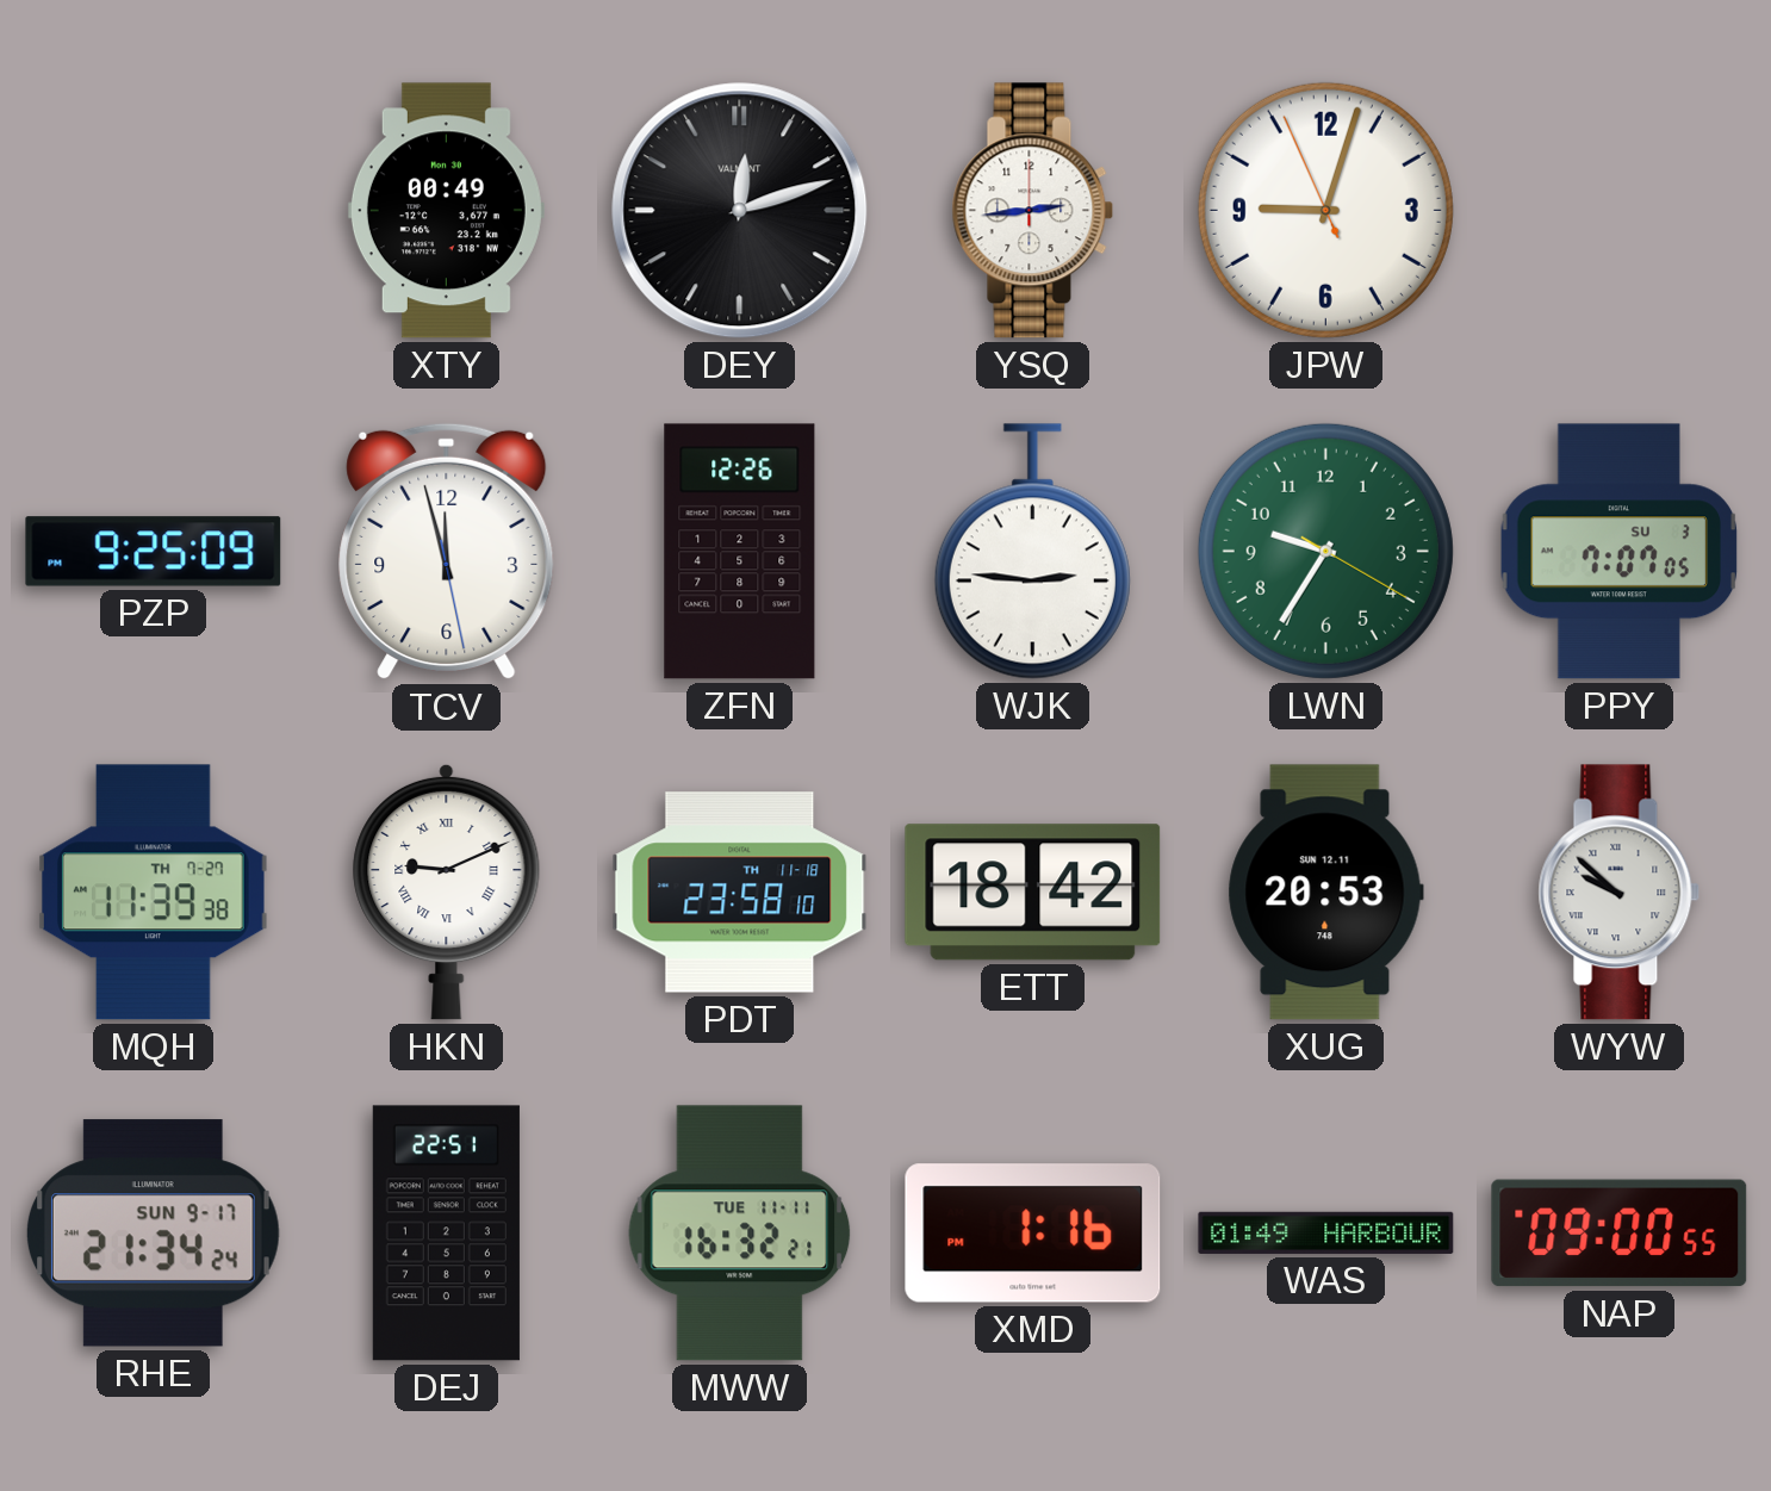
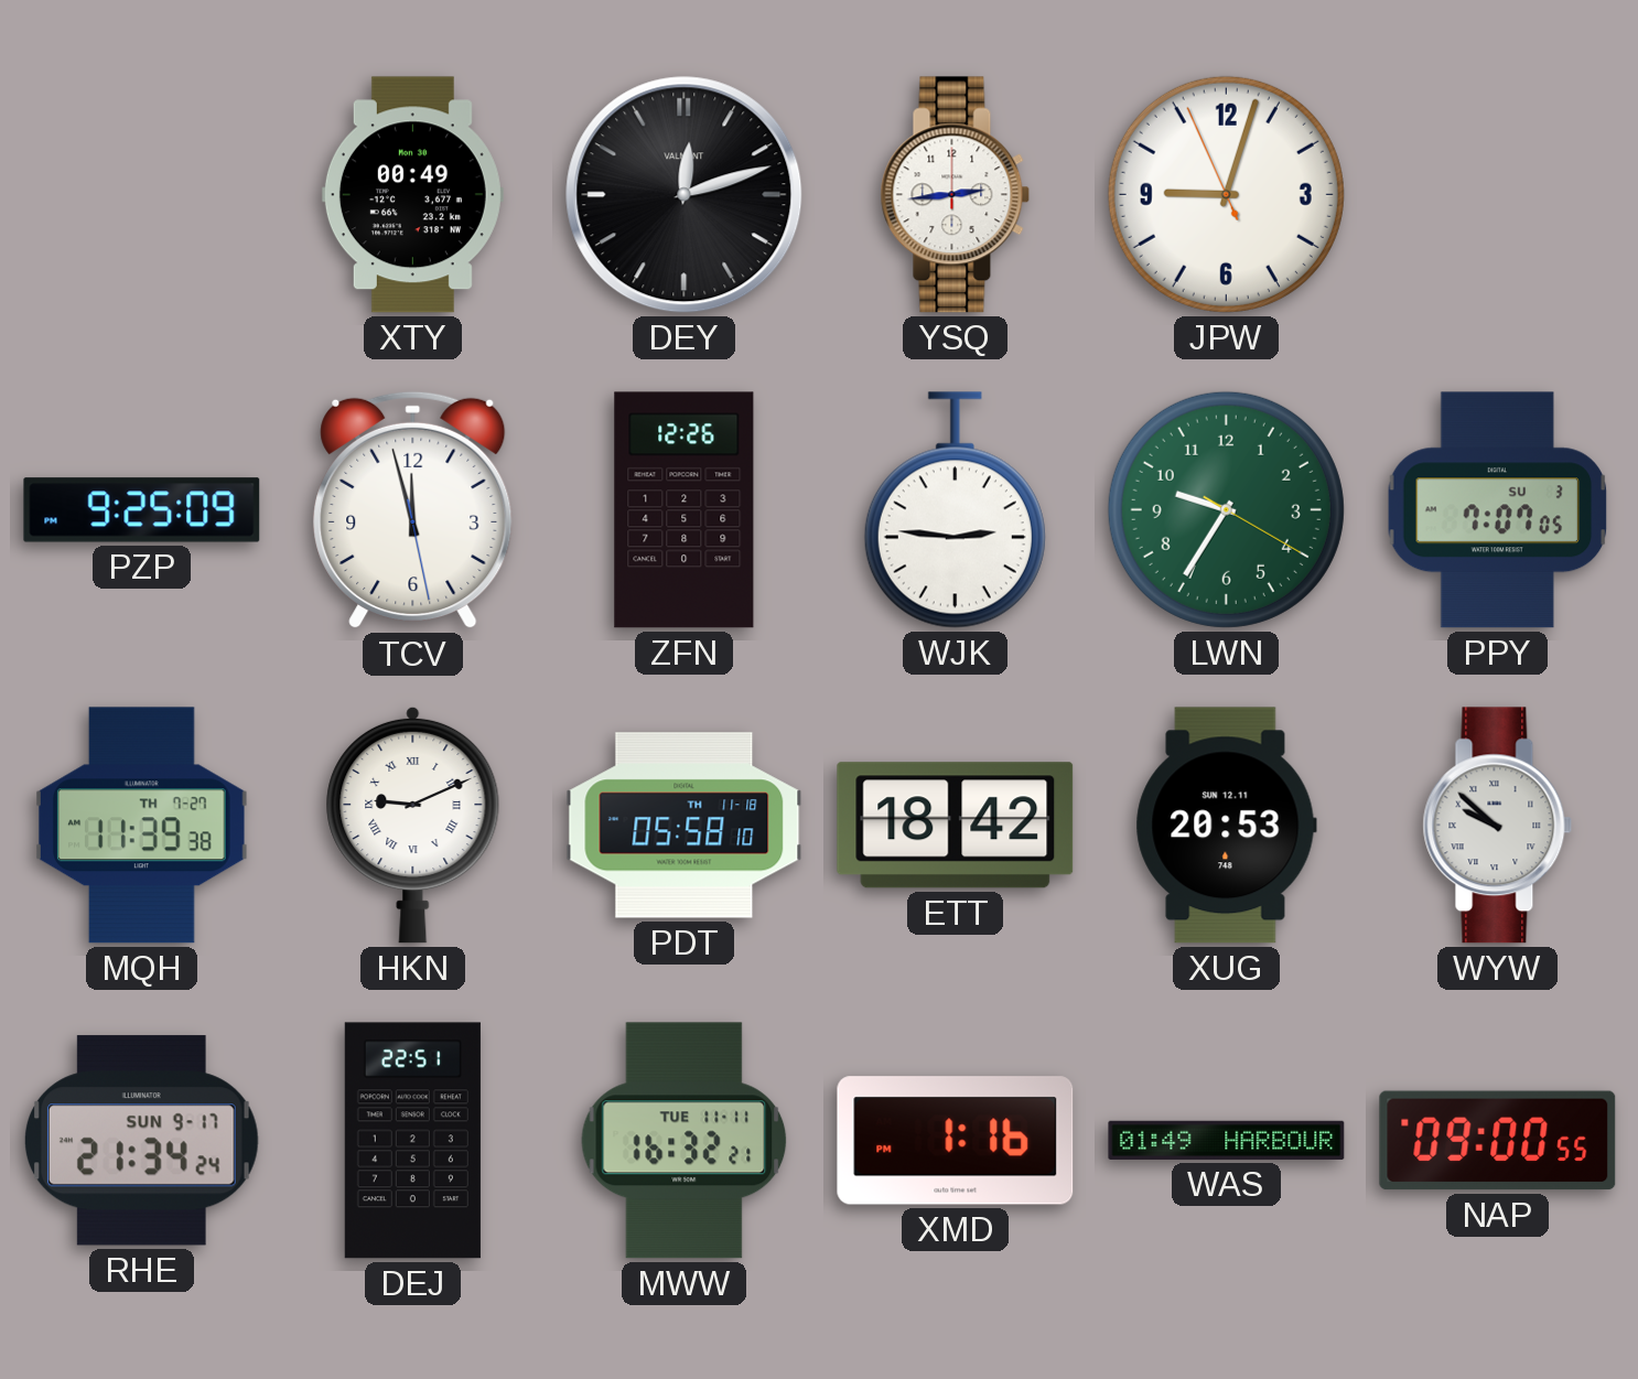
PDT: 23:58 -> 05:58
